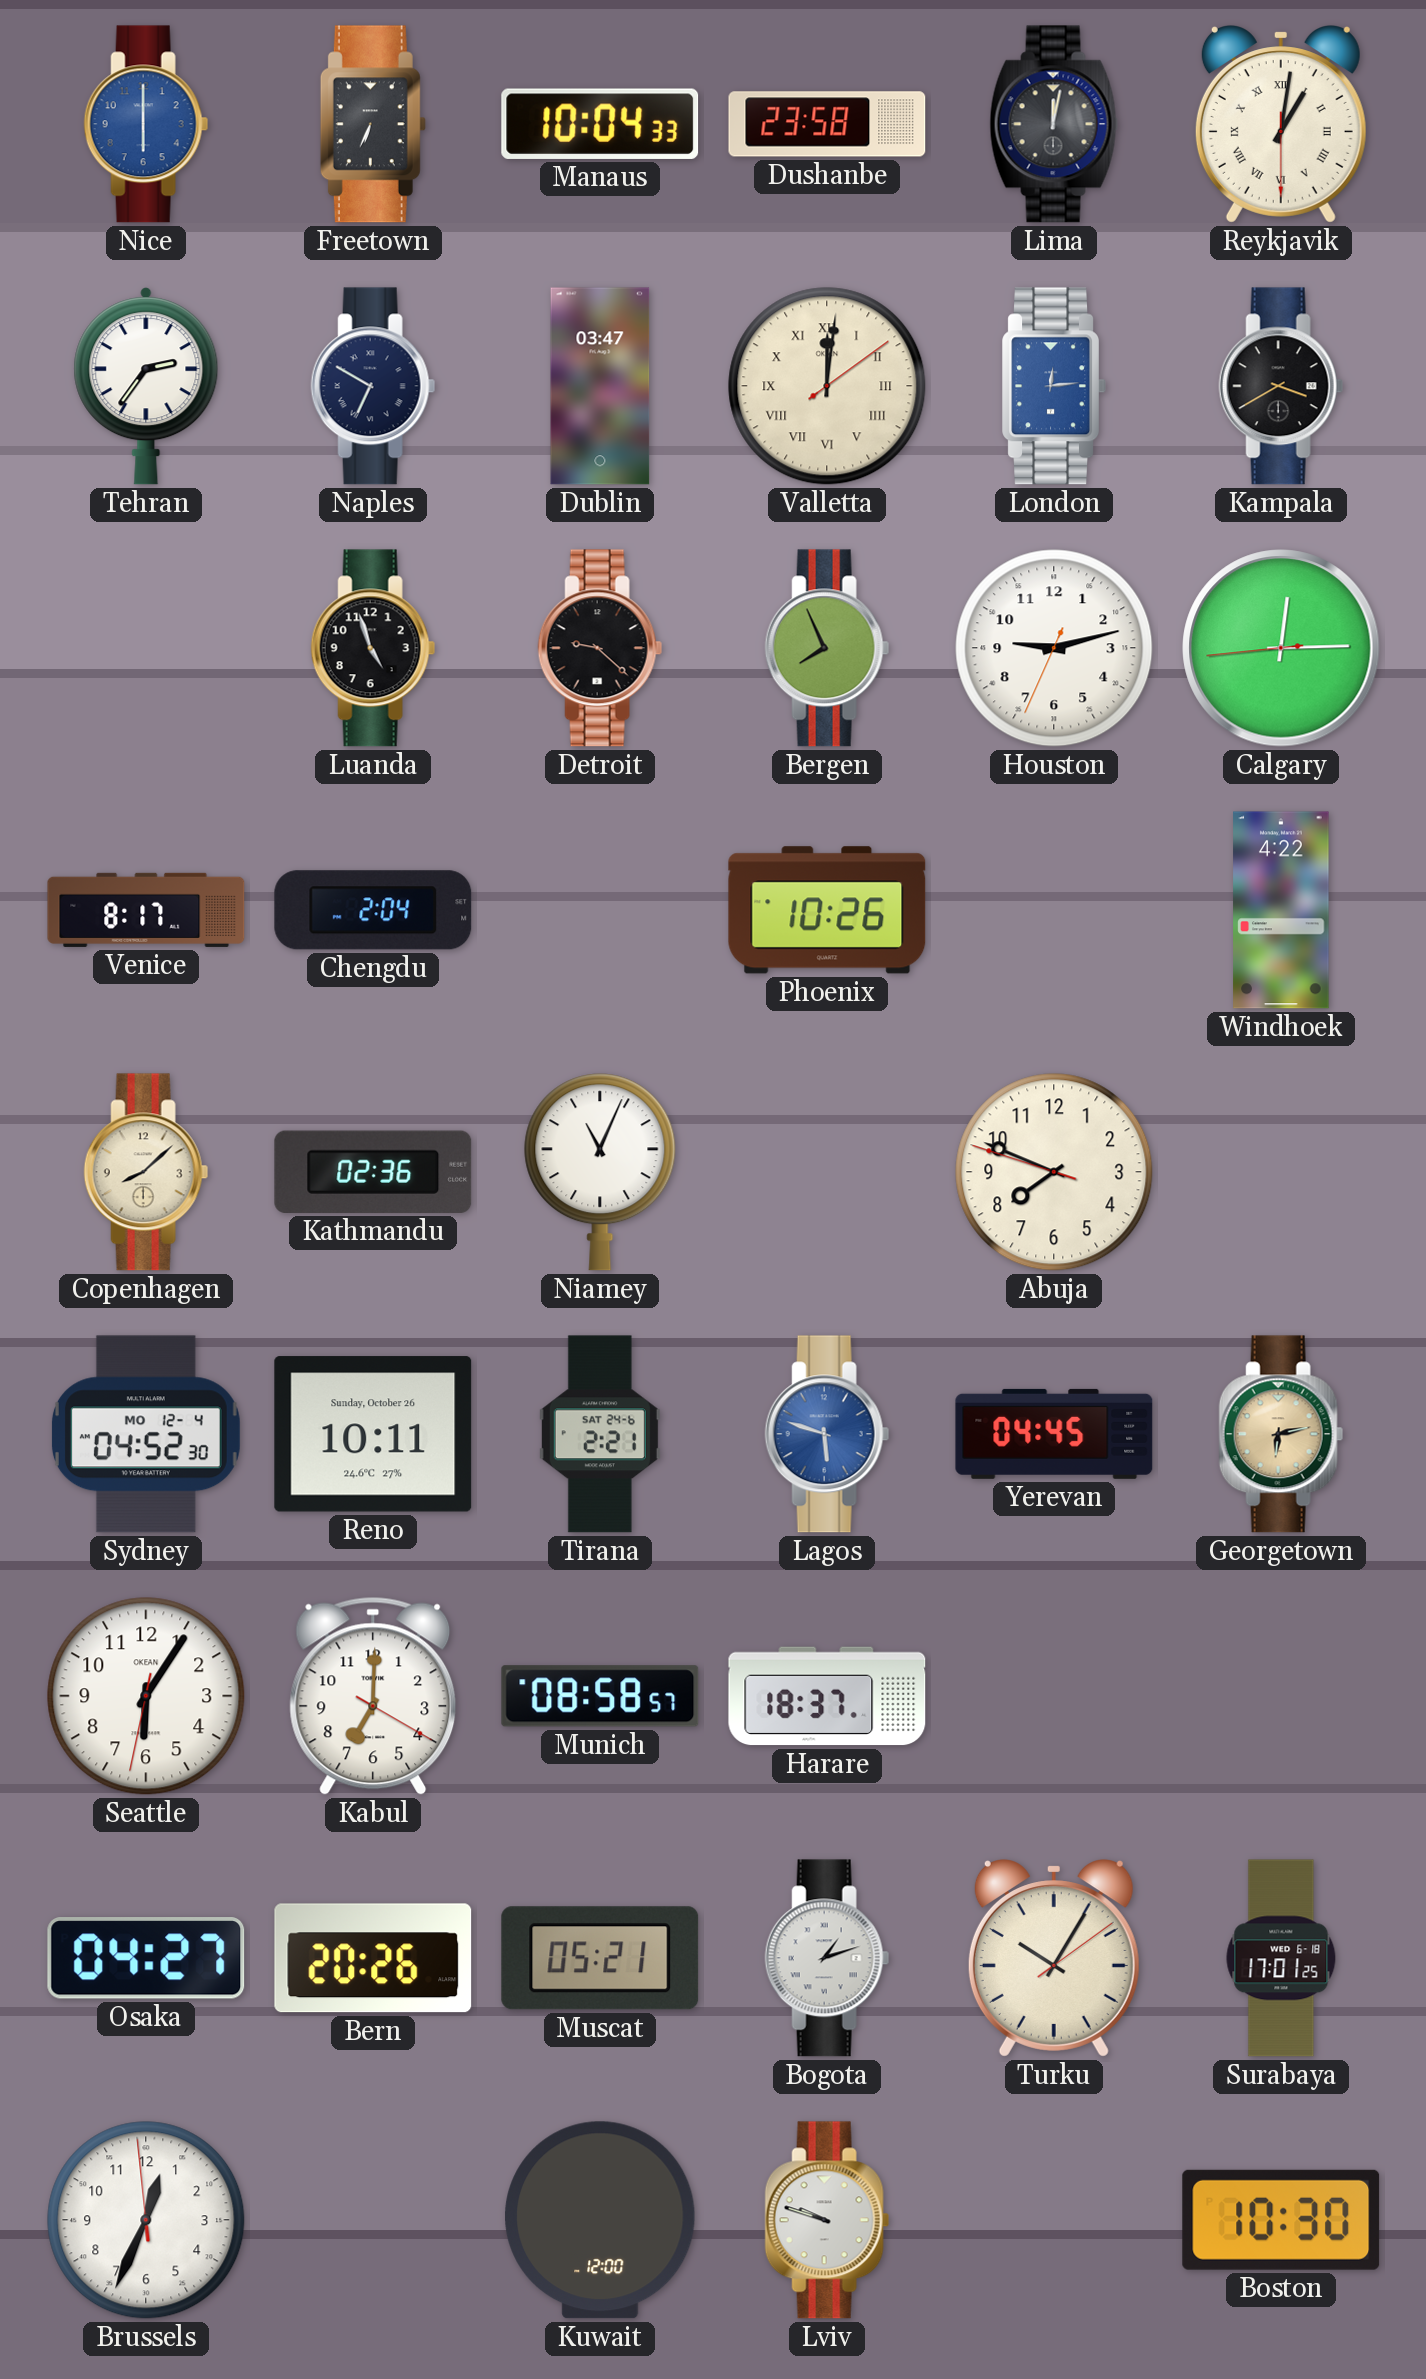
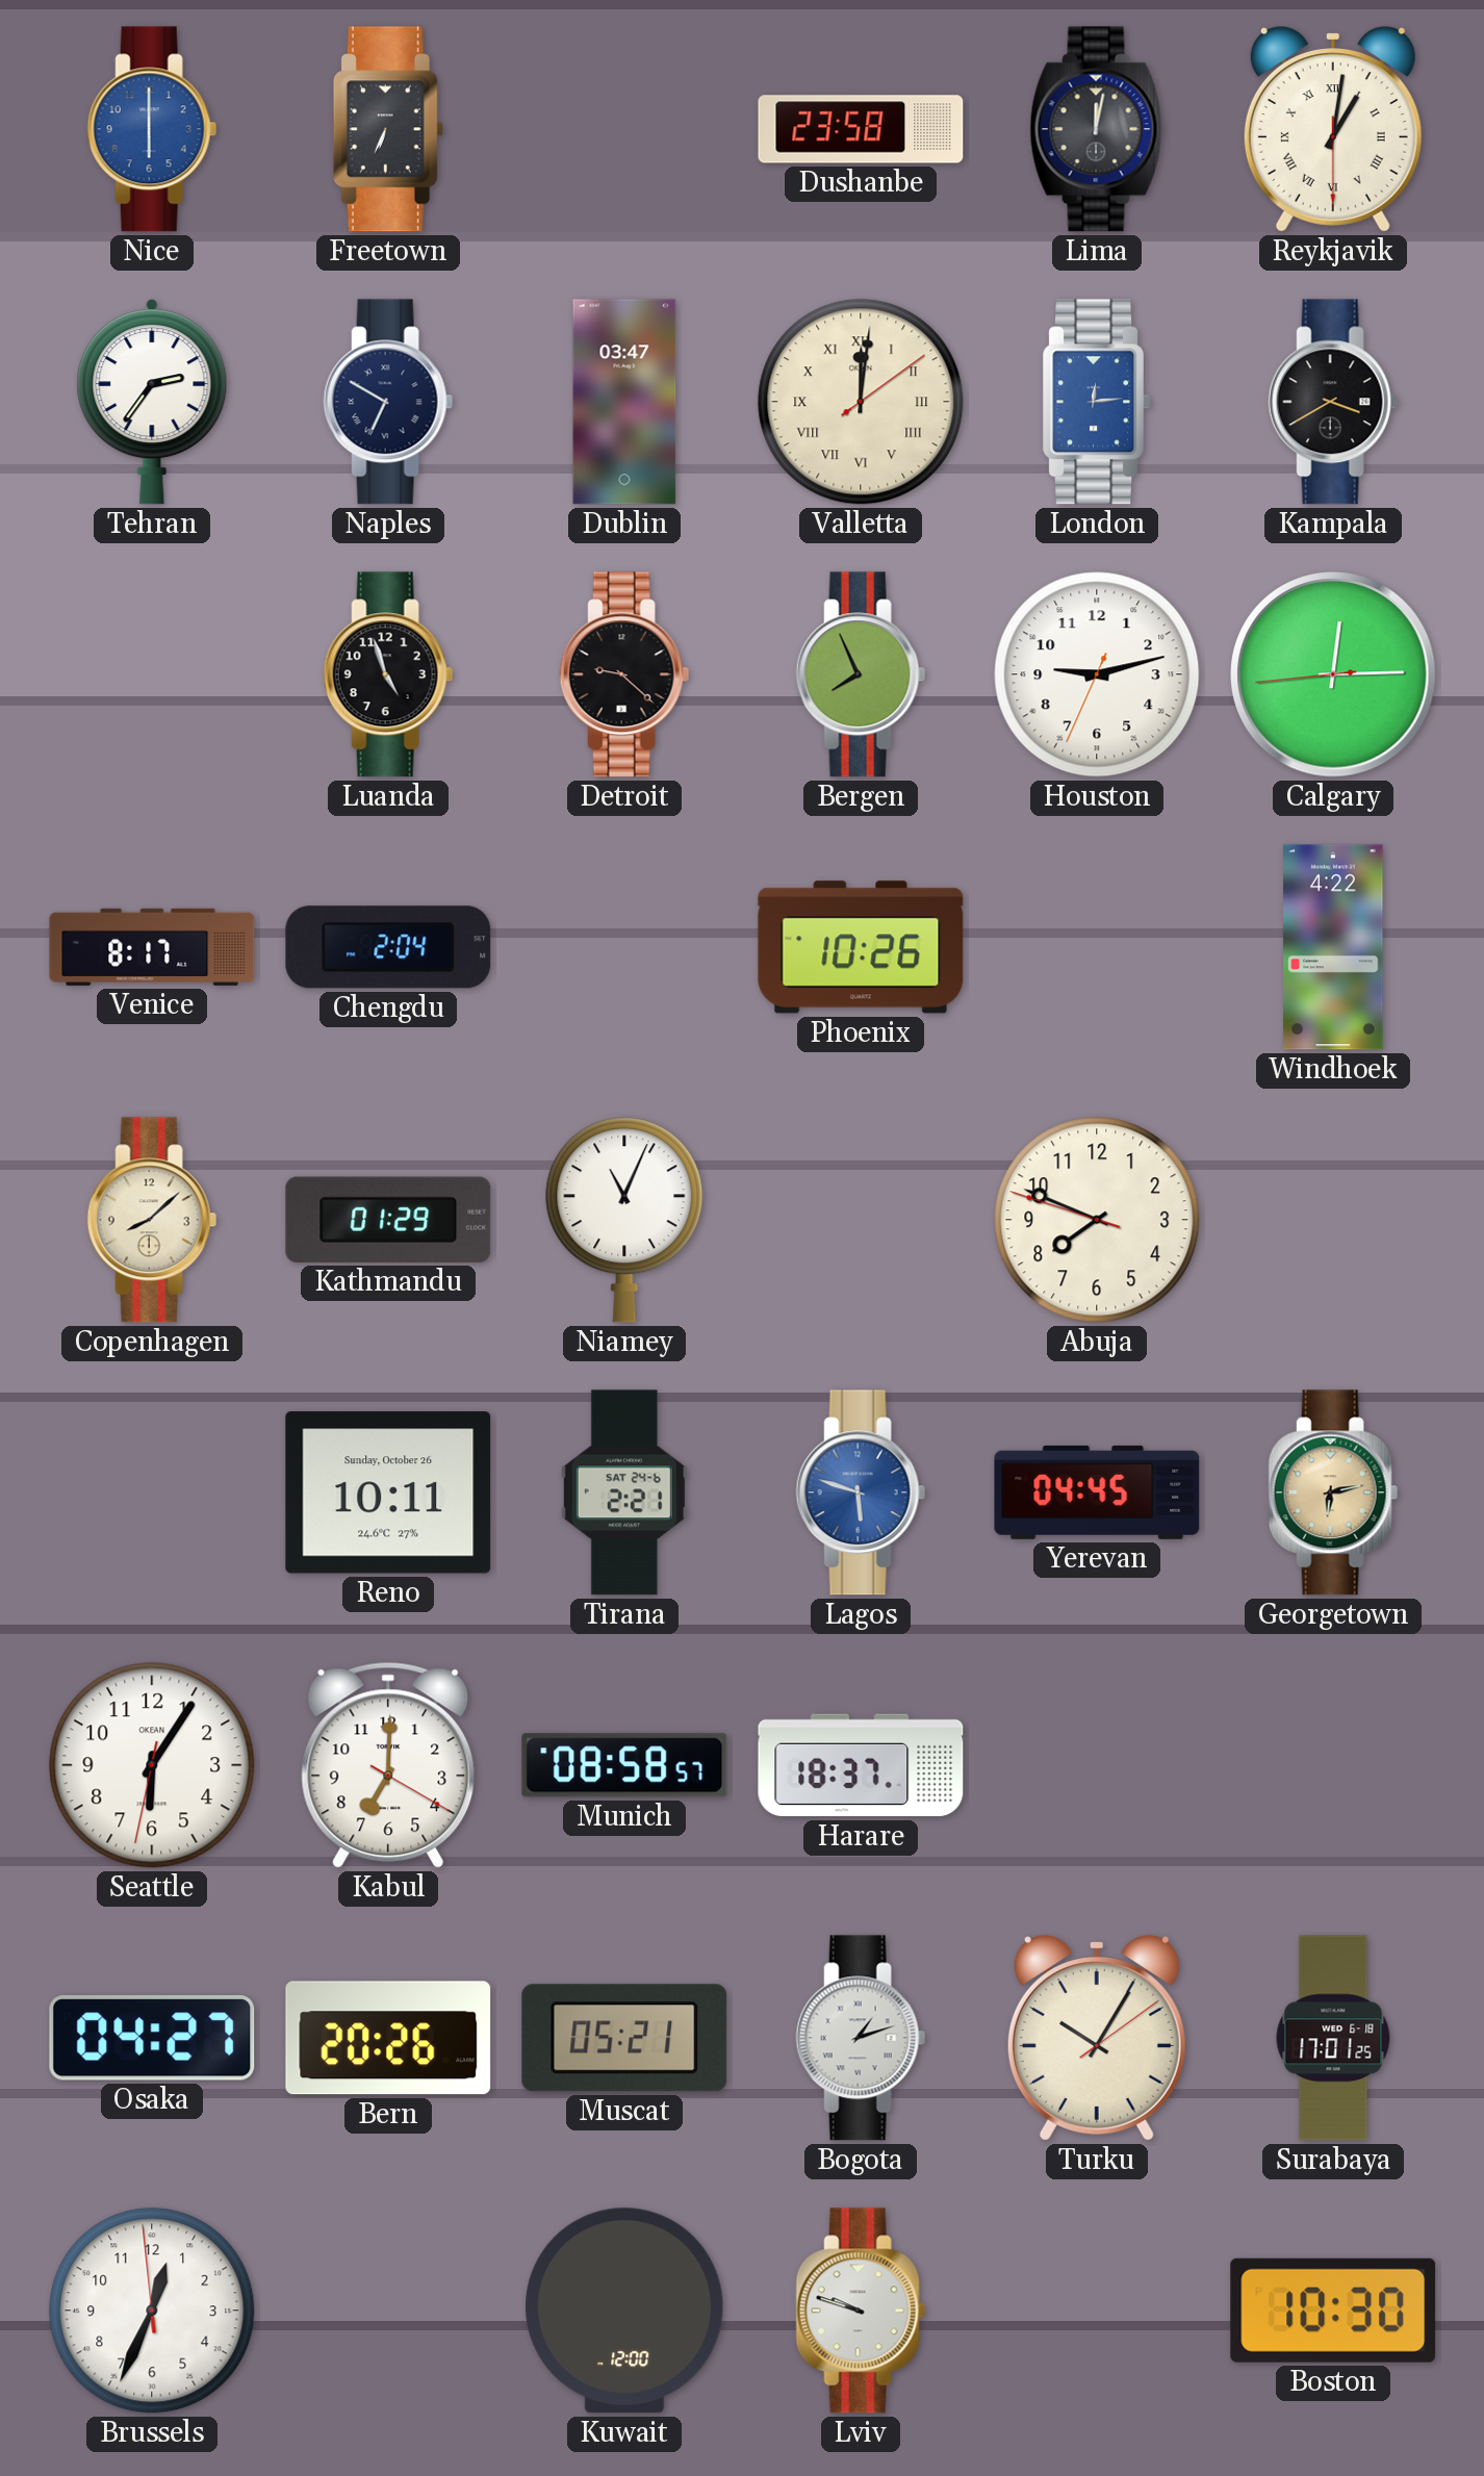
Manaus: 10:04 -> none
Kathmandu: 02:36 -> 01:29
Sydney: 04:52 -> none
